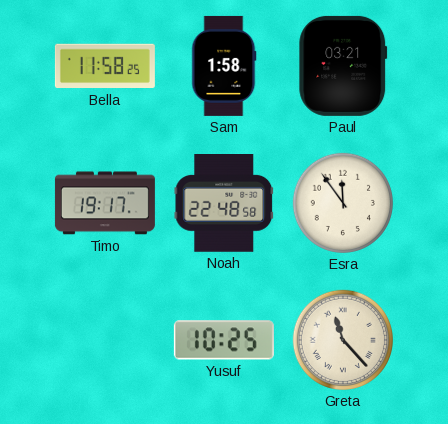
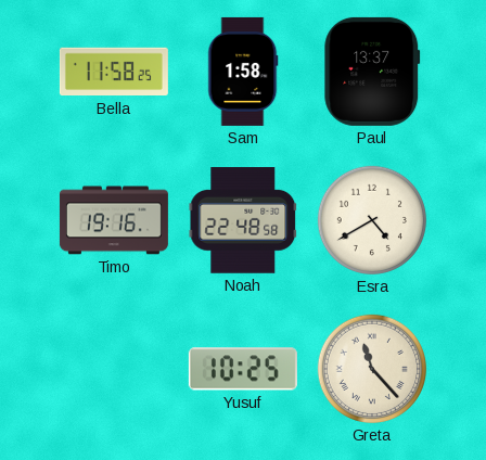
Paul: 03:21 -> 13:37
Timo: 19:17 -> 19:16
Esra: 11:54 -> 4:40
